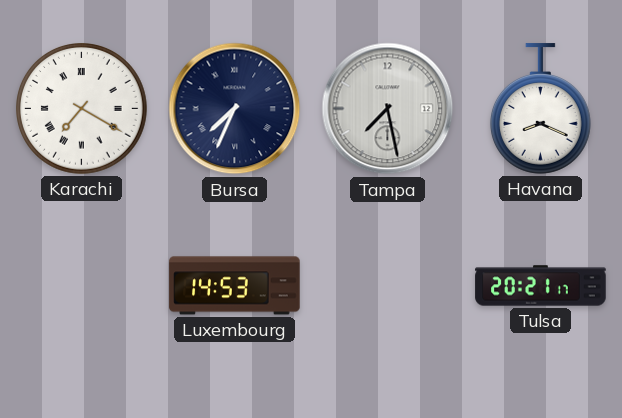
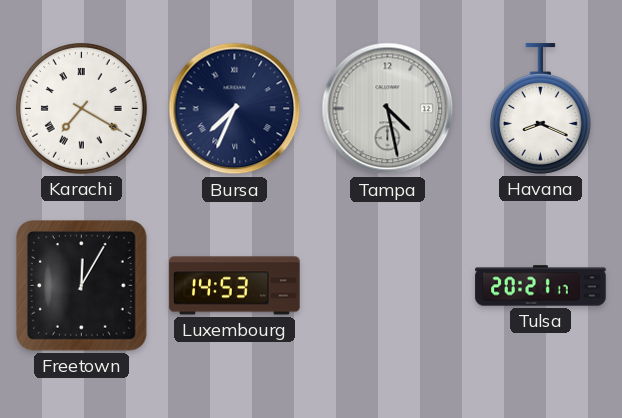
Tampa: 7:28 -> 4:28
Freetown: none -> 12:05
